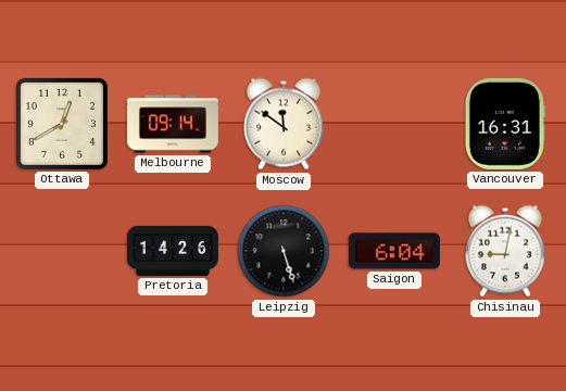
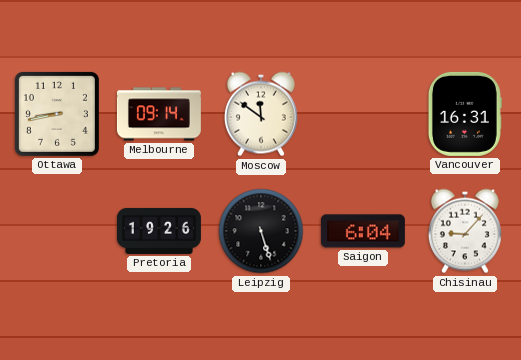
Ottawa: 12:40 -> 8:43
Pretoria: 14:26 -> 19:26
Chisinau: 9:02 -> 9:07
